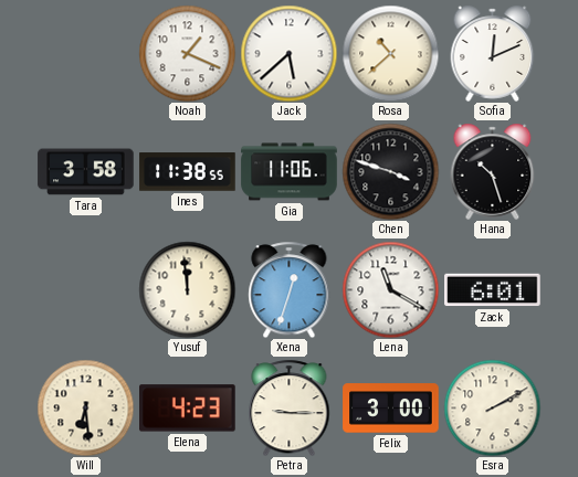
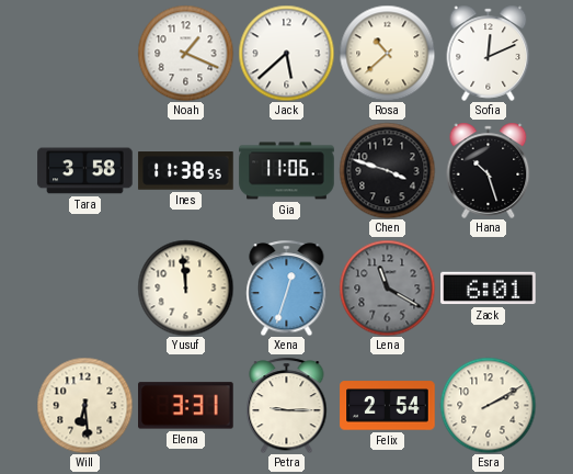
Lena dial: white -> grey
Elena: 4:23 -> 3:31
Felix: 3:00 -> 2:54
